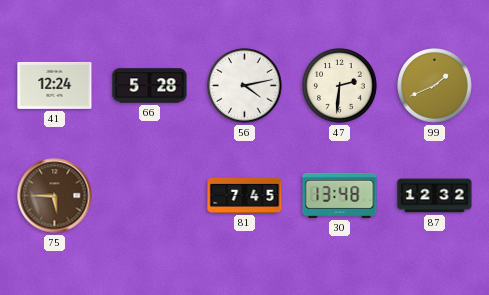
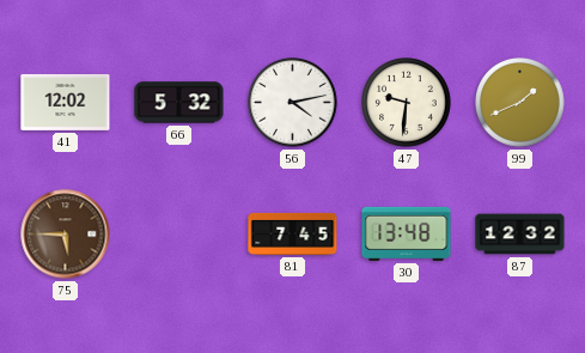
41: 12:24 -> 12:02
66: 5:28 -> 5:32
47: 2:31 -> 9:31
